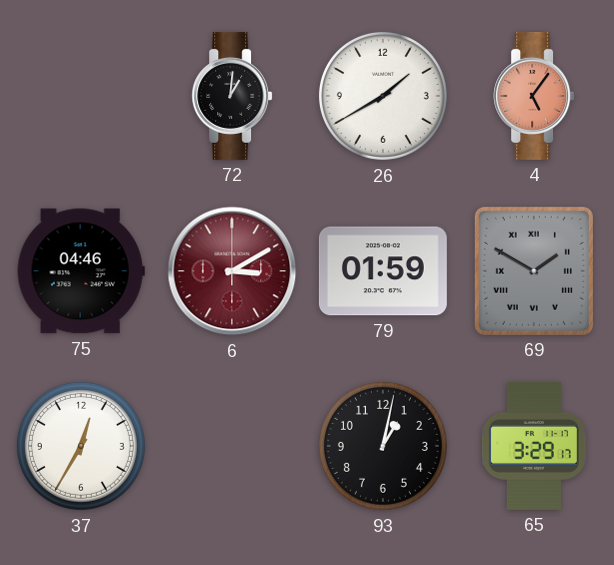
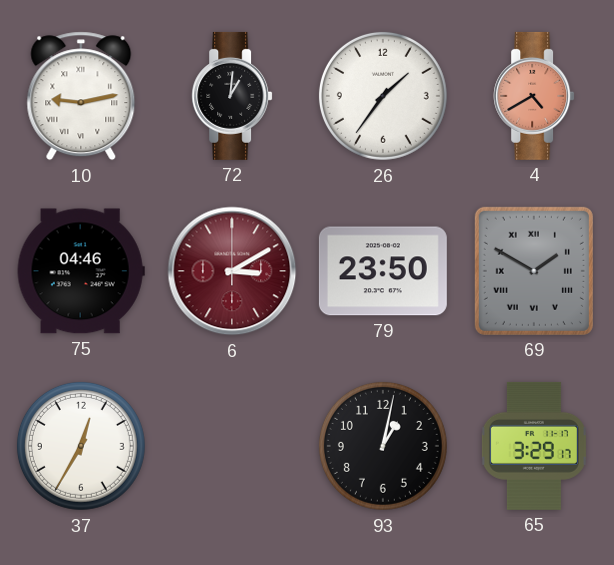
10: none -> 9:13
26: 1:40 -> 1:36
4: 5:06 -> 4:40
79: 01:59 -> 23:50
